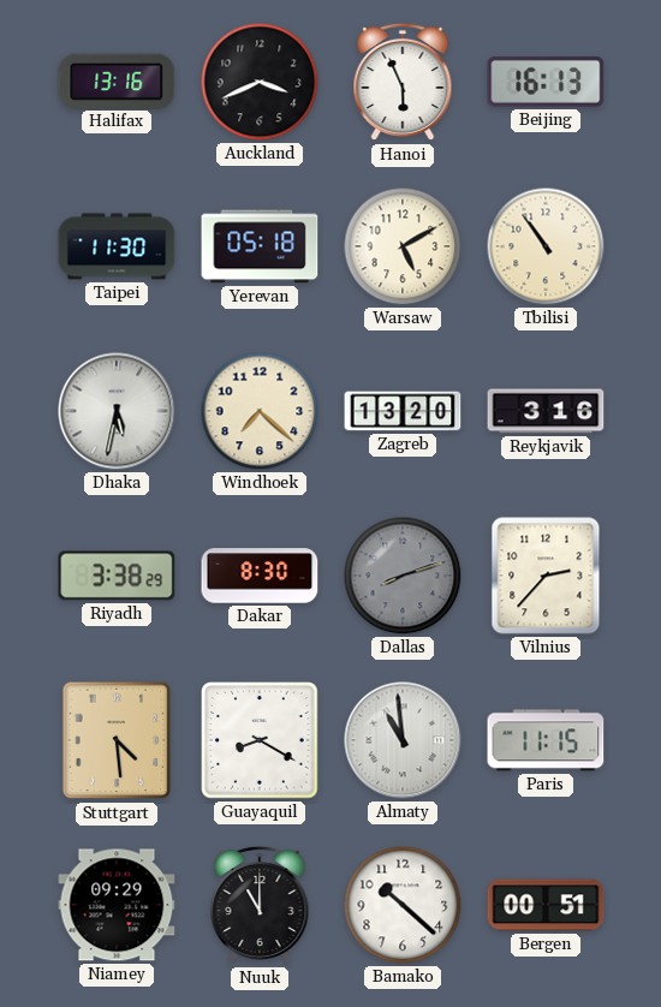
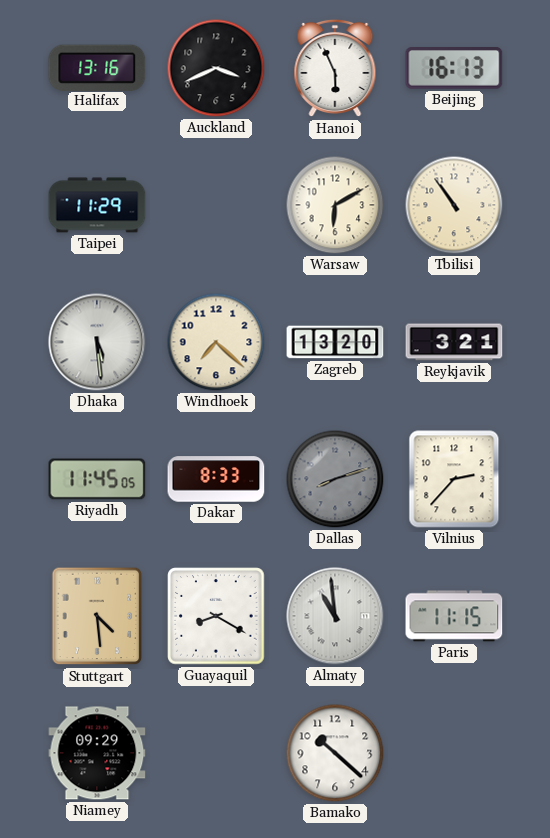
Taipei: 11:30 -> 11:29
Yerevan: 05:18 -> none
Warsaw: 5:10 -> 6:10
Dhaka: 5:32 -> 5:29
Reykjavik: 3:16 -> 3:21
Riyadh: 3:38 -> 11:45
Dakar: 8:30 -> 8:33
Nuuk: 11:00 -> none
Bergen: 00:51 -> none
